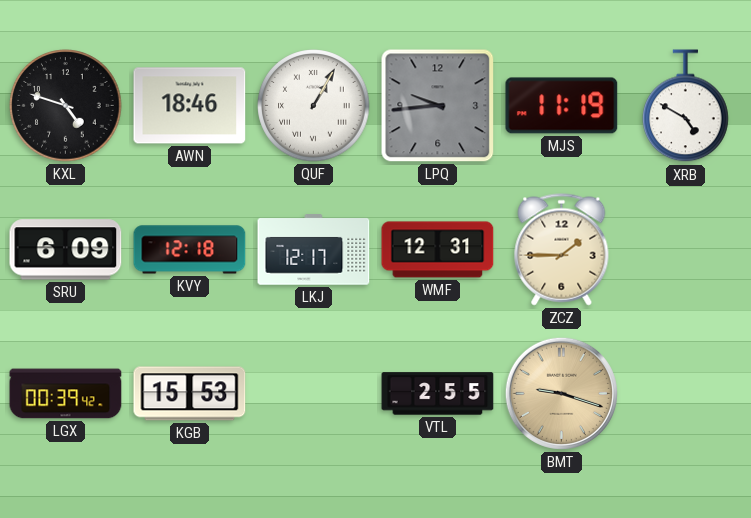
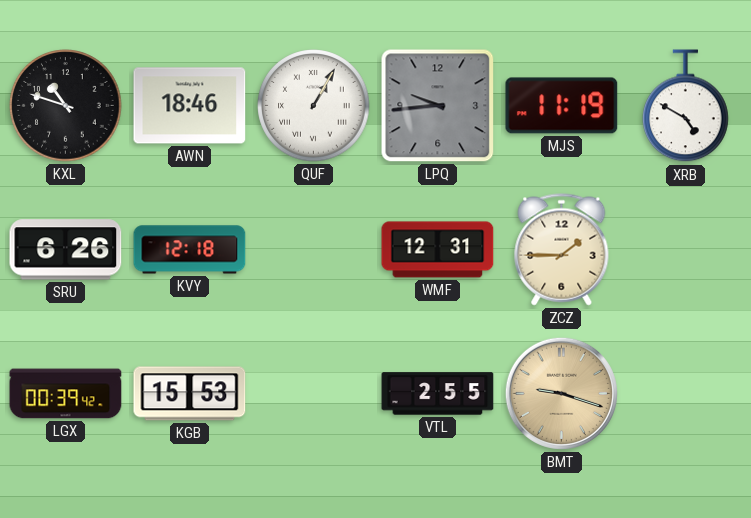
KXL: 4:48 -> 10:48
SRU: 6:09 -> 6:26
LKJ: 12:17 -> none
